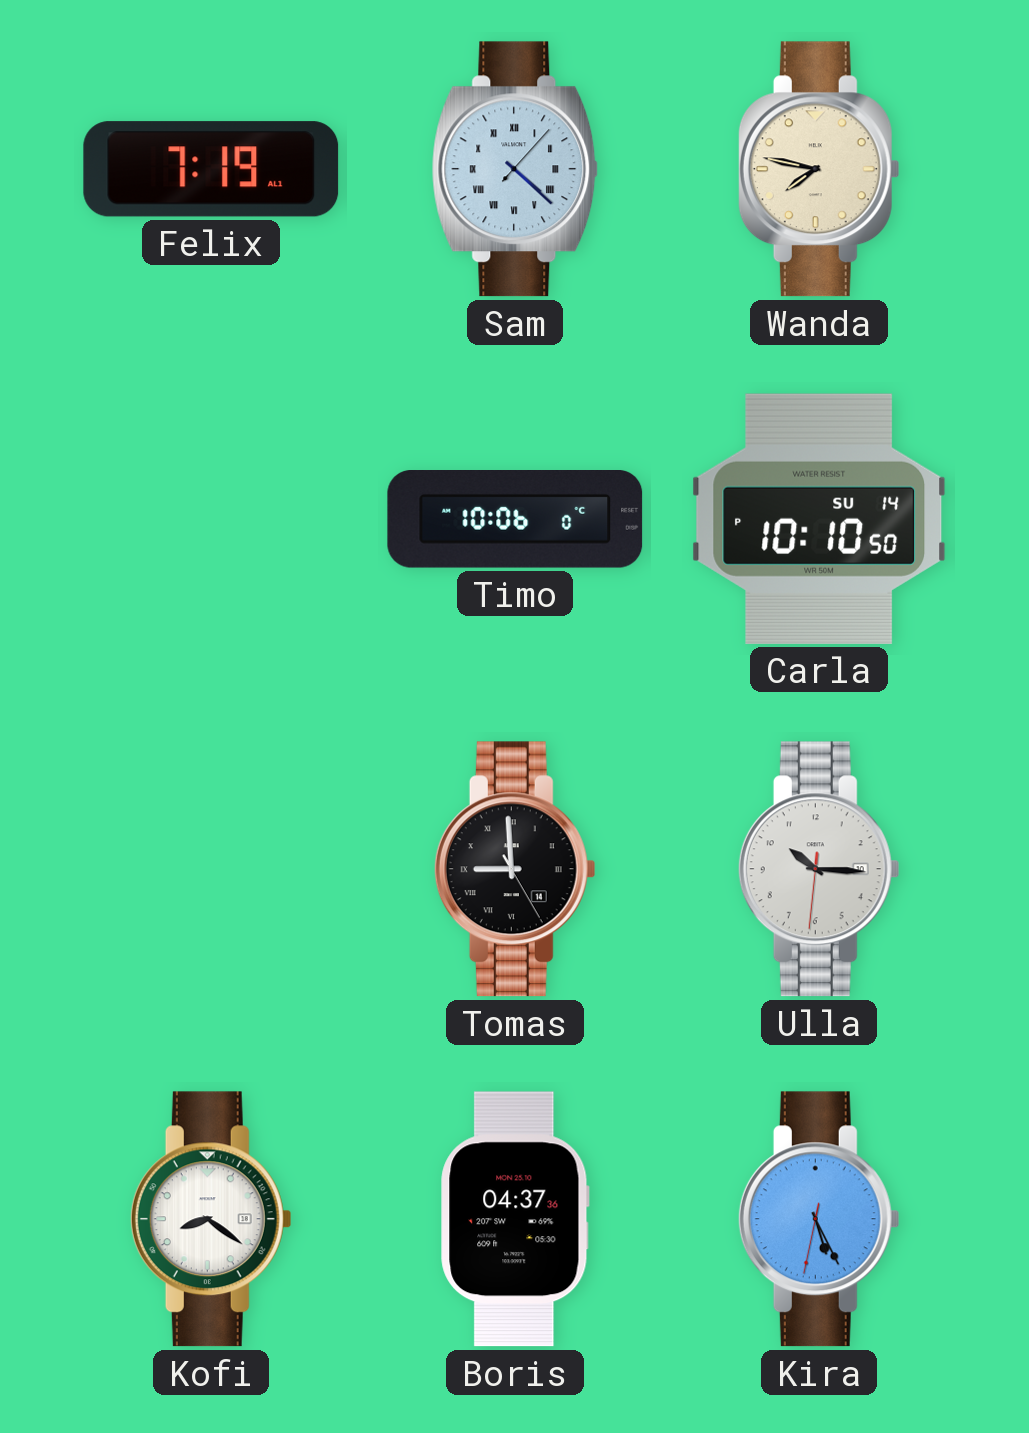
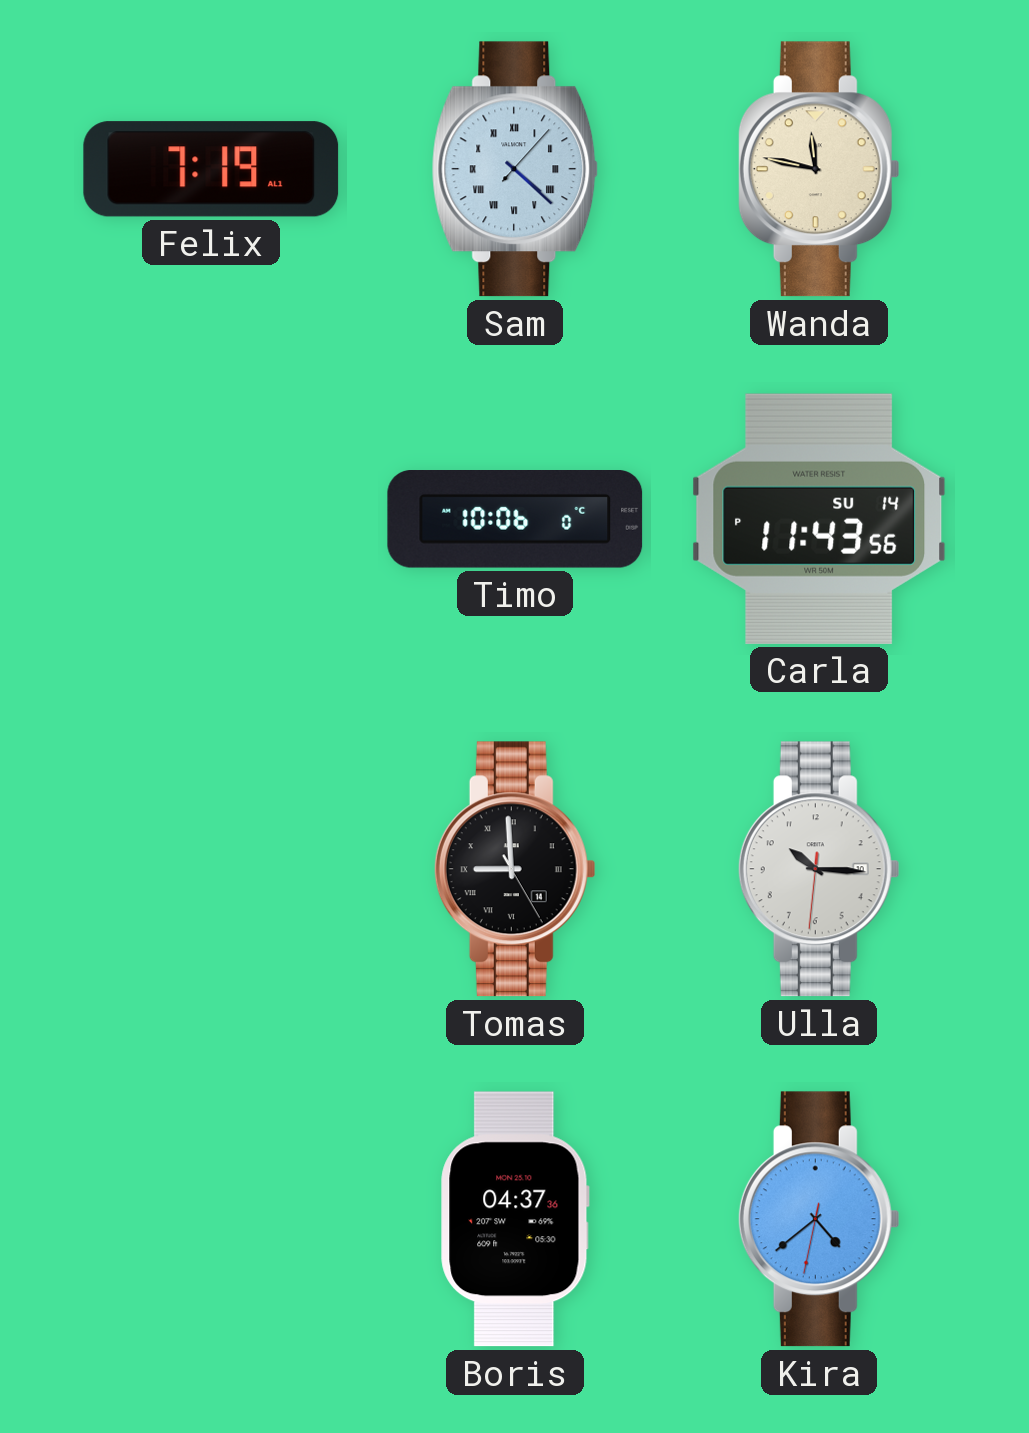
Wanda: 7:47 -> 11:47
Carla: 10:10 -> 11:43
Kofi: 8:21 -> none
Kira: 5:25 -> 4:38
